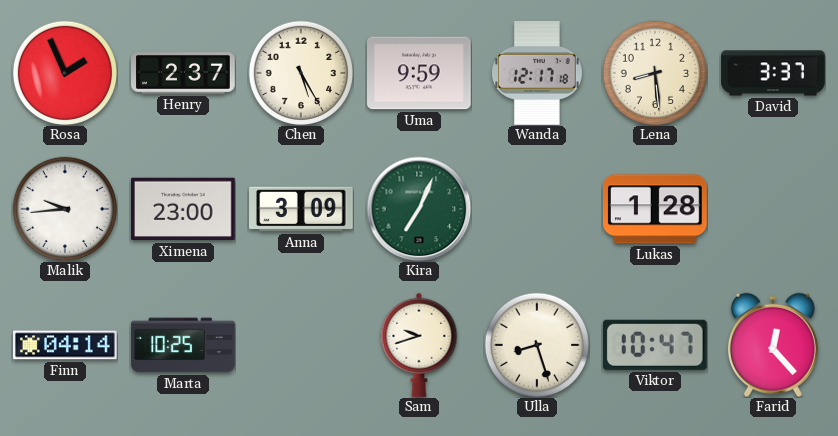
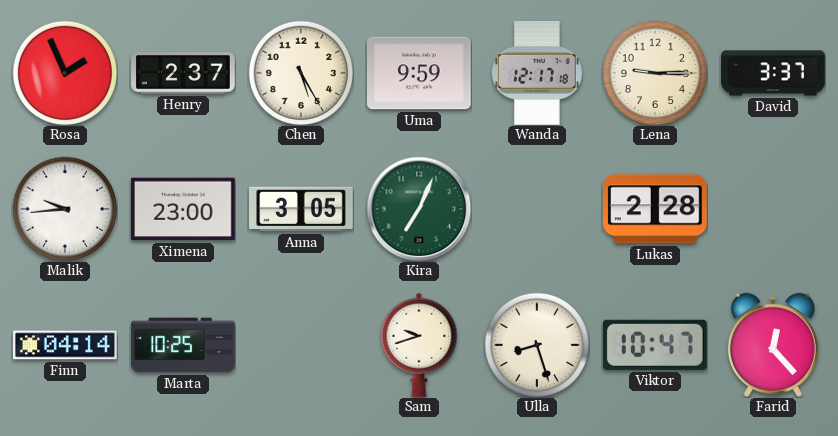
Lena: 8:29 -> 9:15
Anna: 3:09 -> 3:05
Lukas: 1:28 -> 2:28
